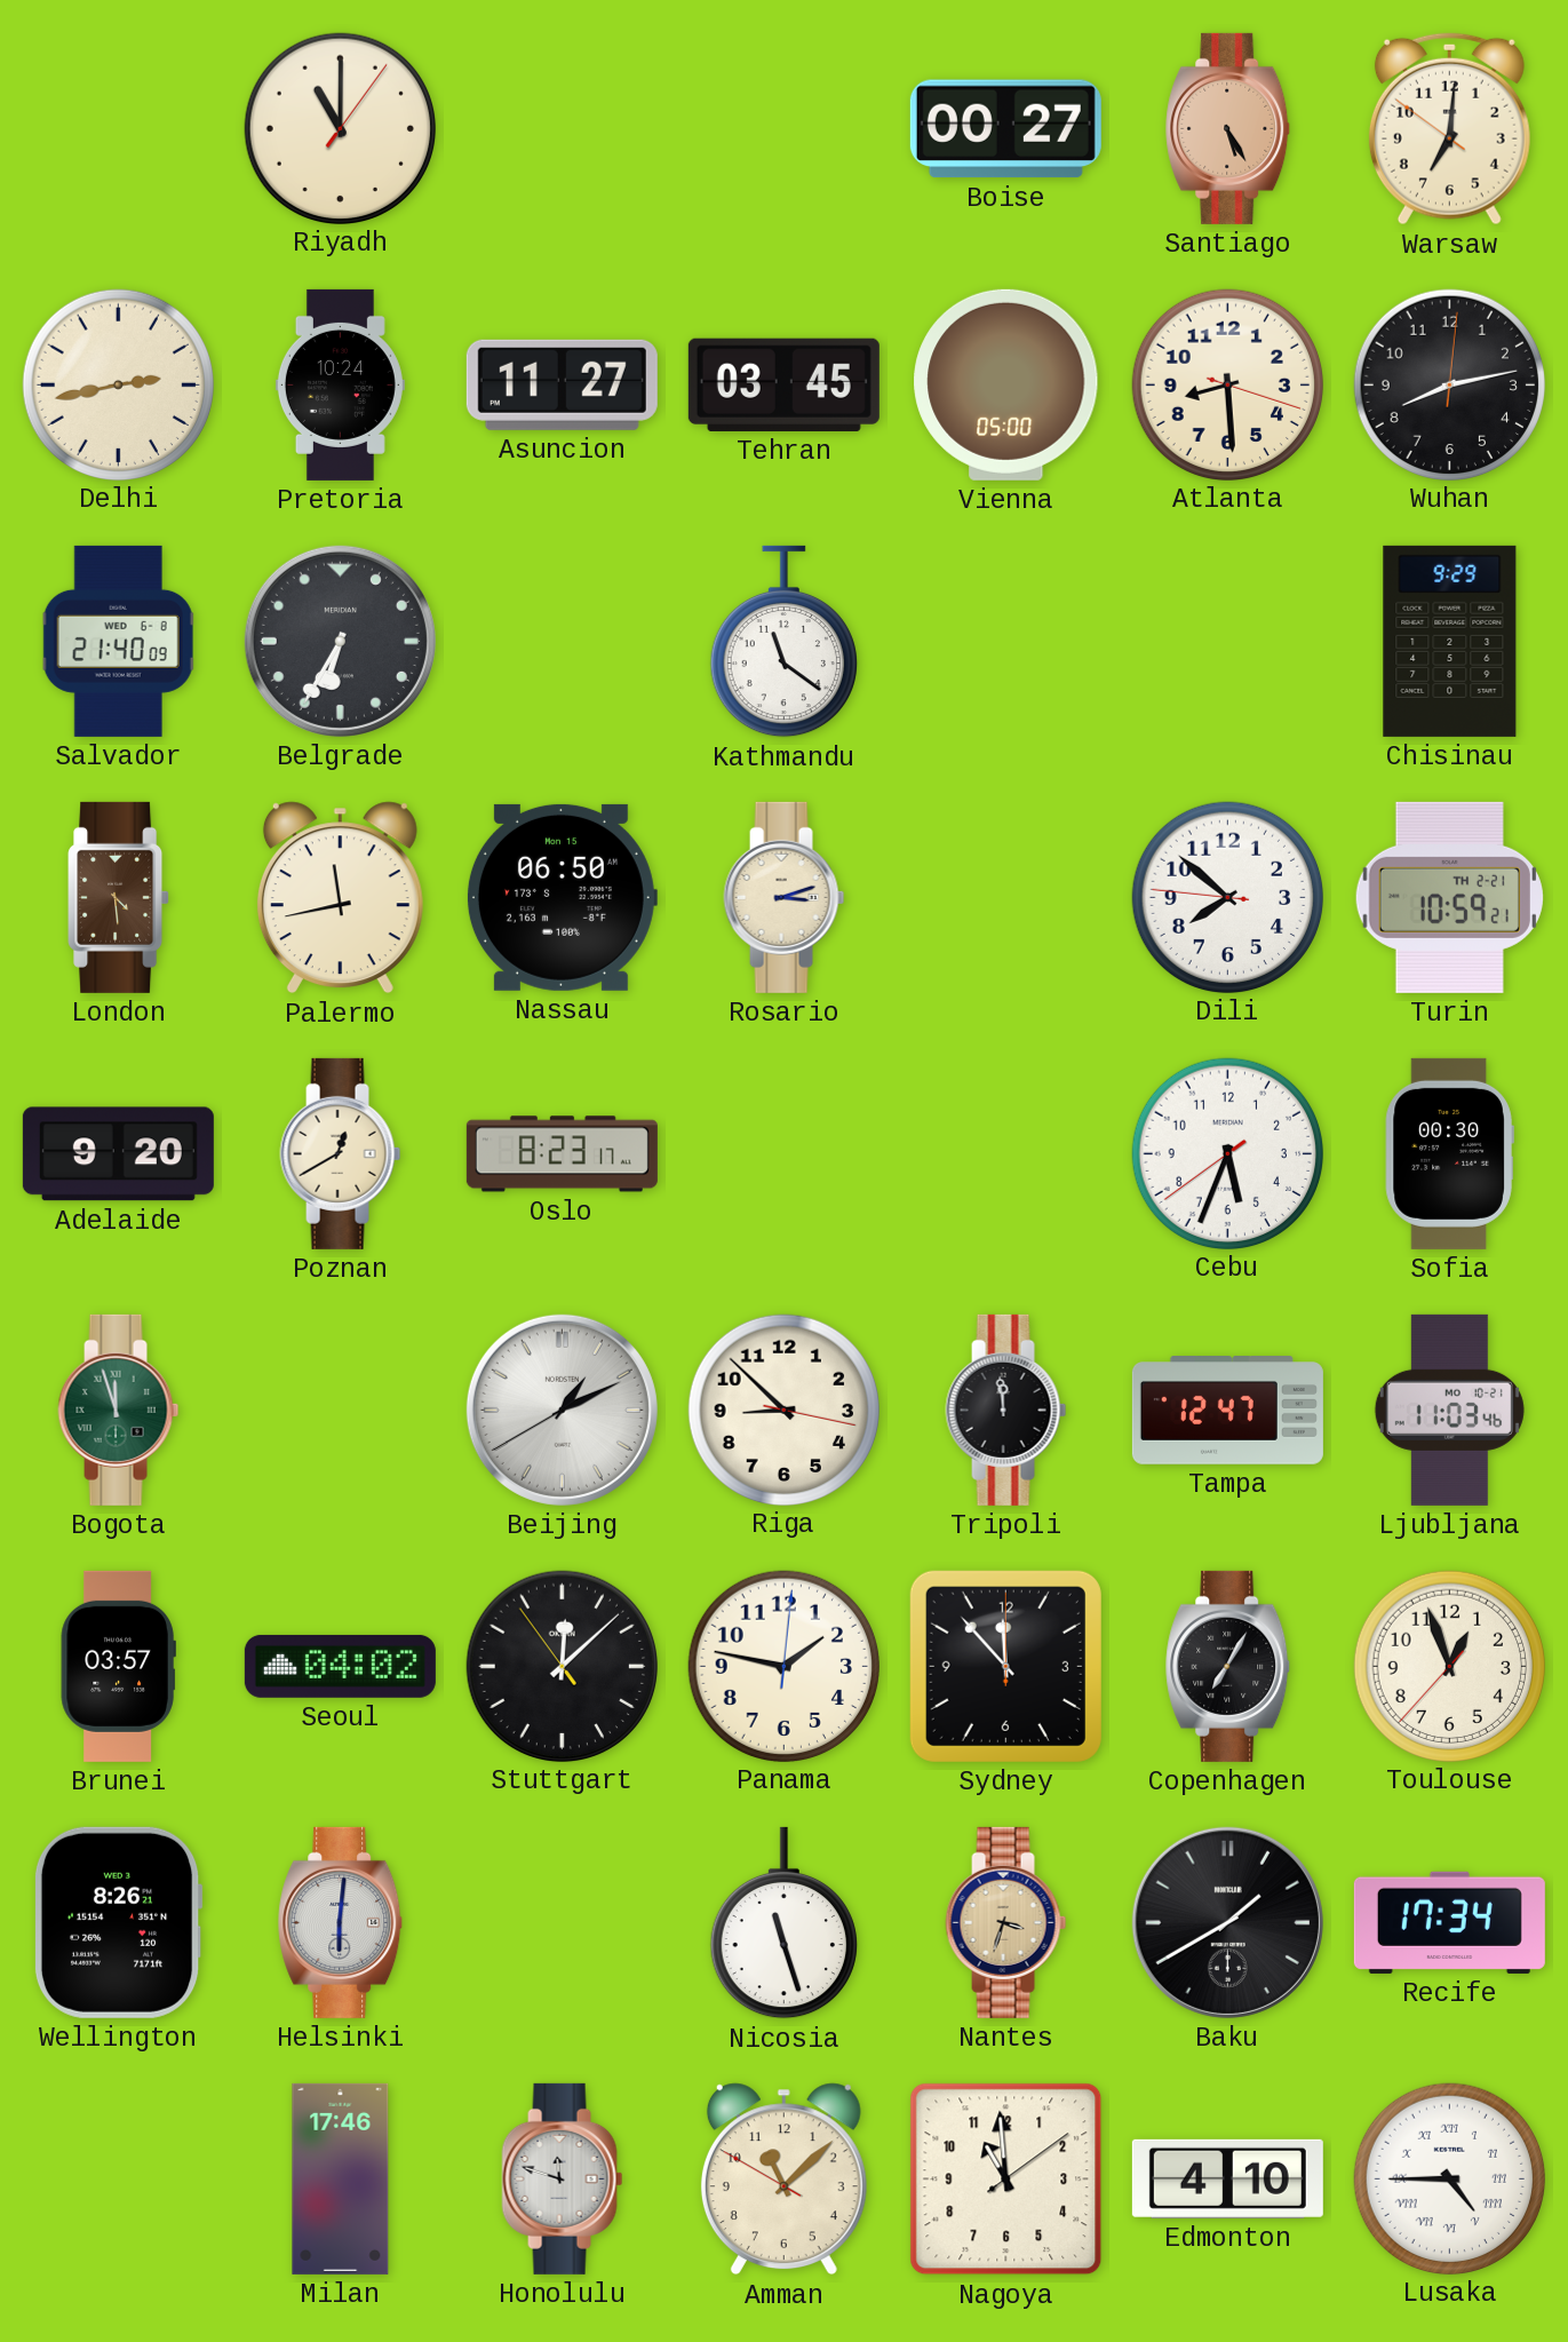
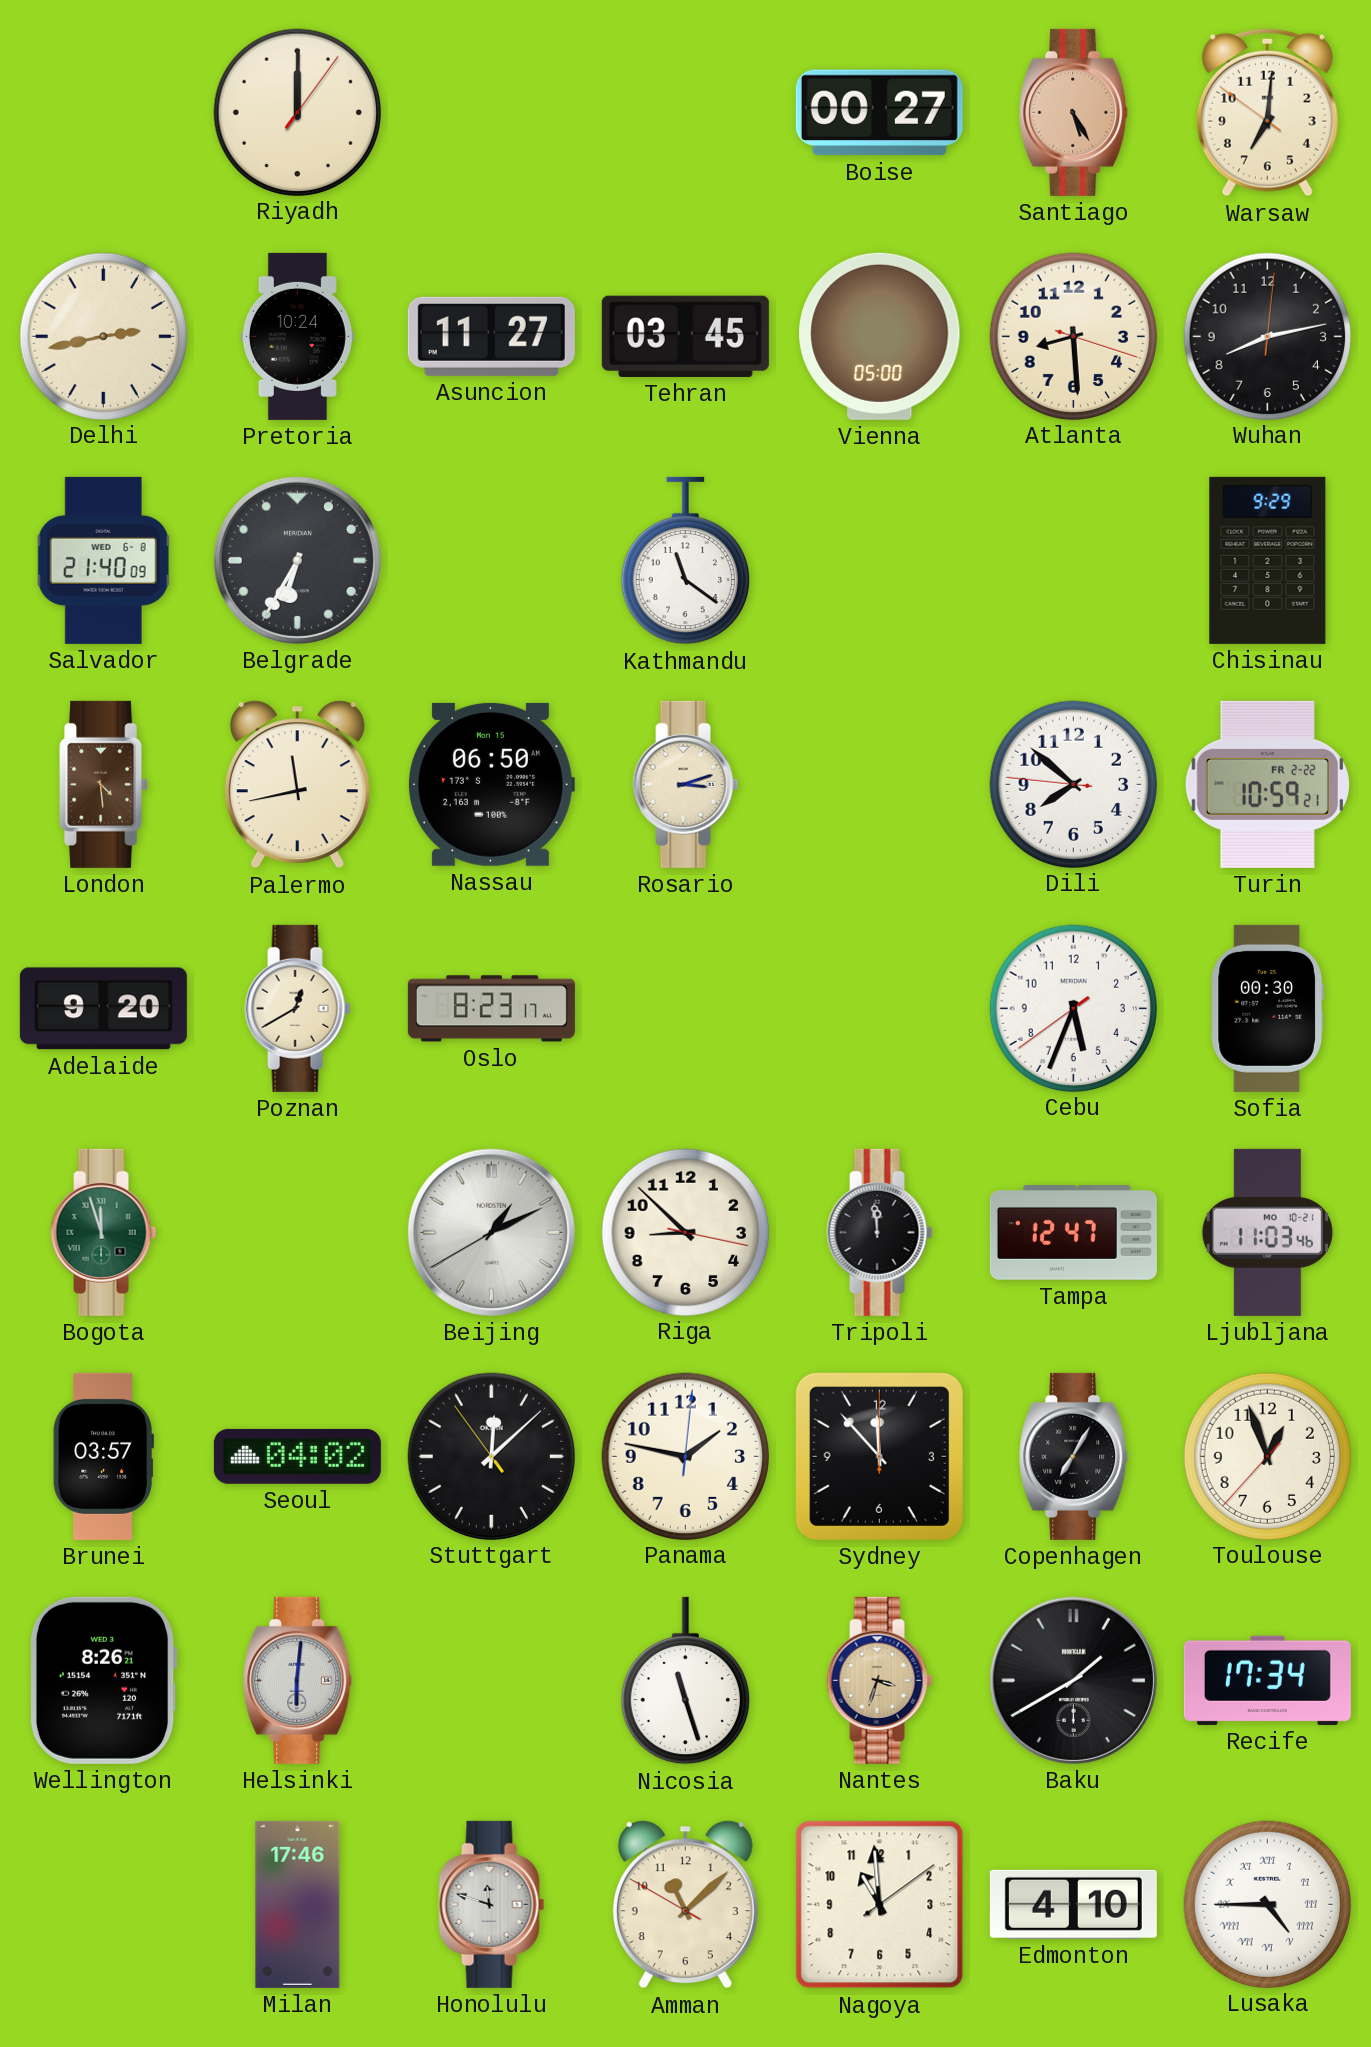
Riyadh: 11:00 -> 12:00
Turin date: TH 2-21 -> FR 2-22
